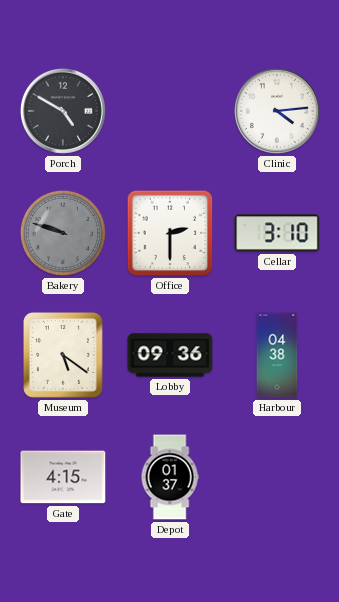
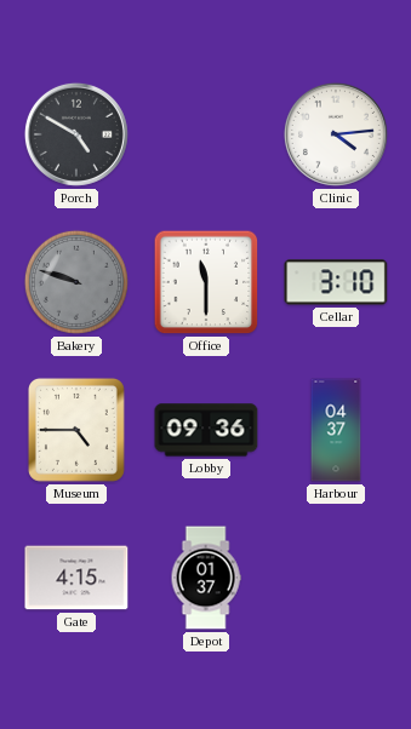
Office: 2:30 -> 11:30
Museum: 5:21 -> 4:45
Harbour: 04:38 -> 04:37
